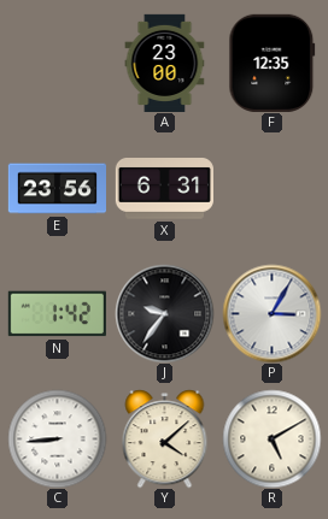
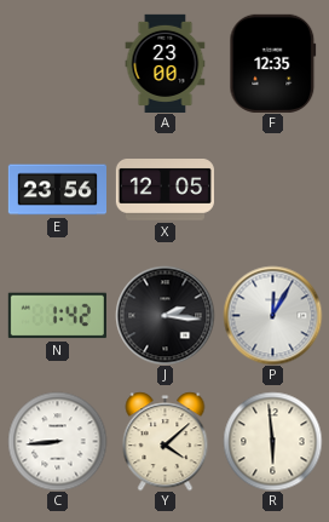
X: 6:31 -> 12:05
J: 9:36 -> 2:16
P: 3:05 -> 12:05
R: 5:10 -> 5:59
